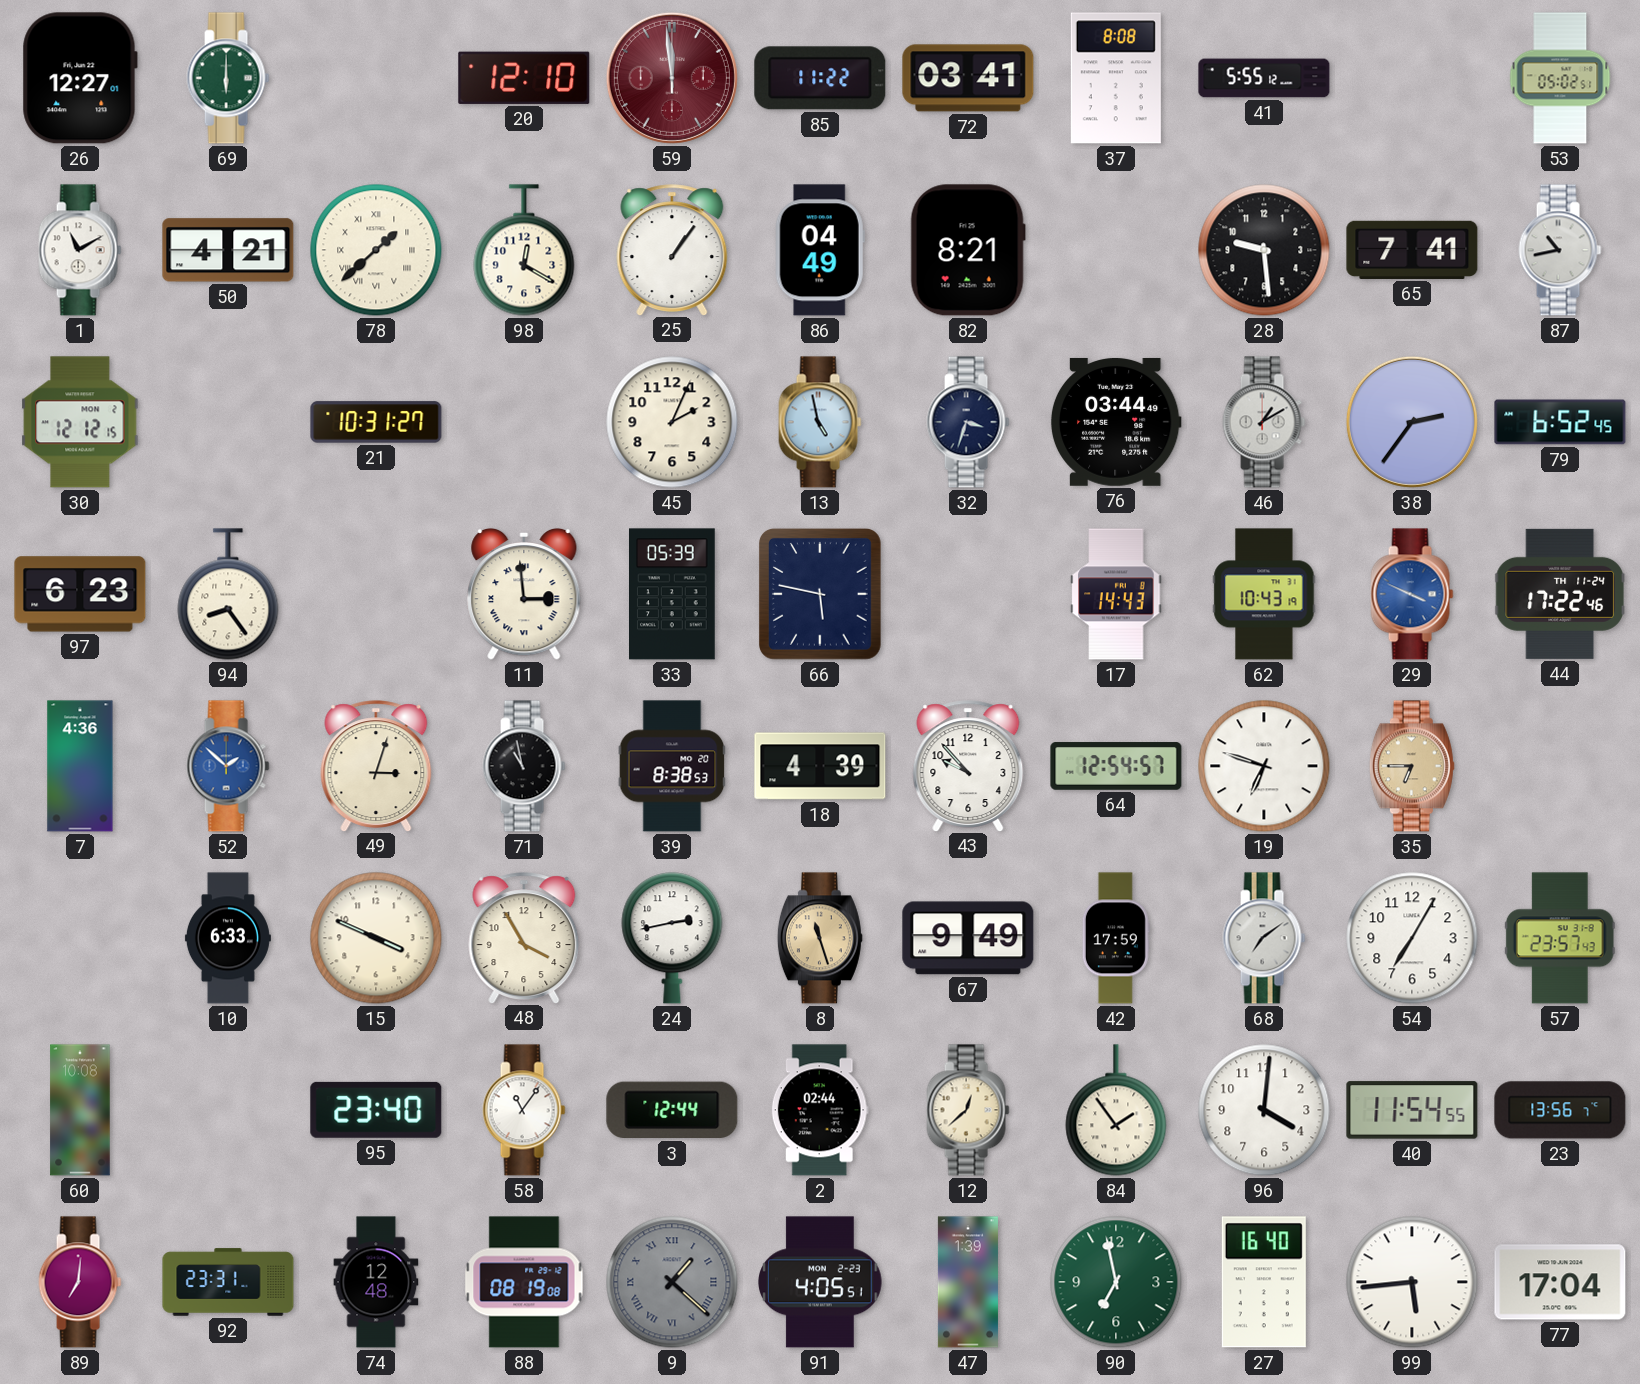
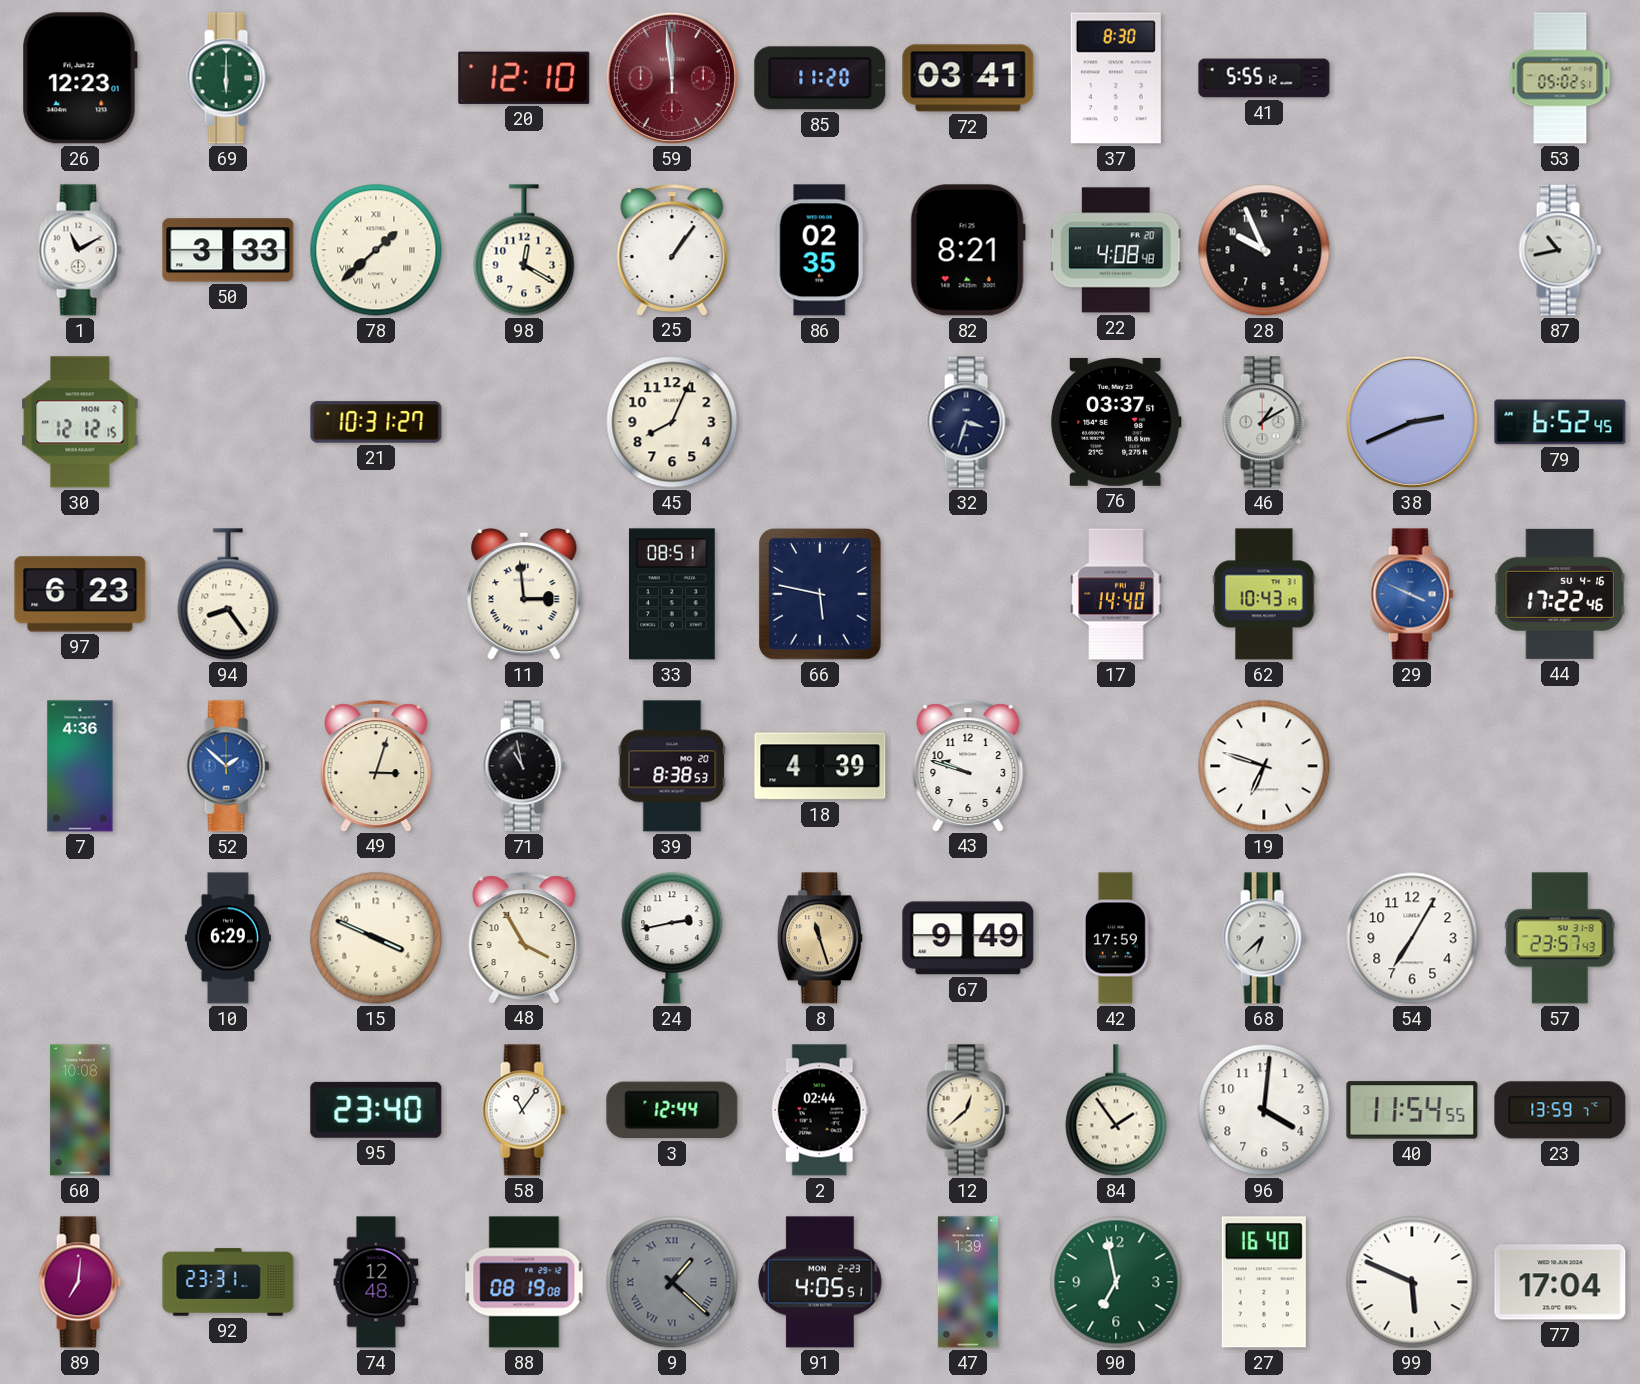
26: 12:27 -> 12:23
85: 11:22 -> 11:20
37: 8:08 -> 8:30
50: 4:21 -> 3:33
86: 04:49 -> 02:35
22: none -> 4:08
28: 9:29 -> 9:56
65: 7:41 -> none
45: 2:04 -> 8:04
13: 4:58 -> none
76: 03:44 -> 03:37
38: 2:36 -> 2:41
33: 05:39 -> 08:51
17: 14:43 -> 14:40
44 date: TH 11-24 -> SU 4-16
43: 9:53 -> 9:48
64: 12:54 -> none
35: 6:45 -> none
10: 6:33 -> 6:29
68: 7:09 -> 6:38
23: 13:56 -> 13:59
99: 5:44 -> 5:49
